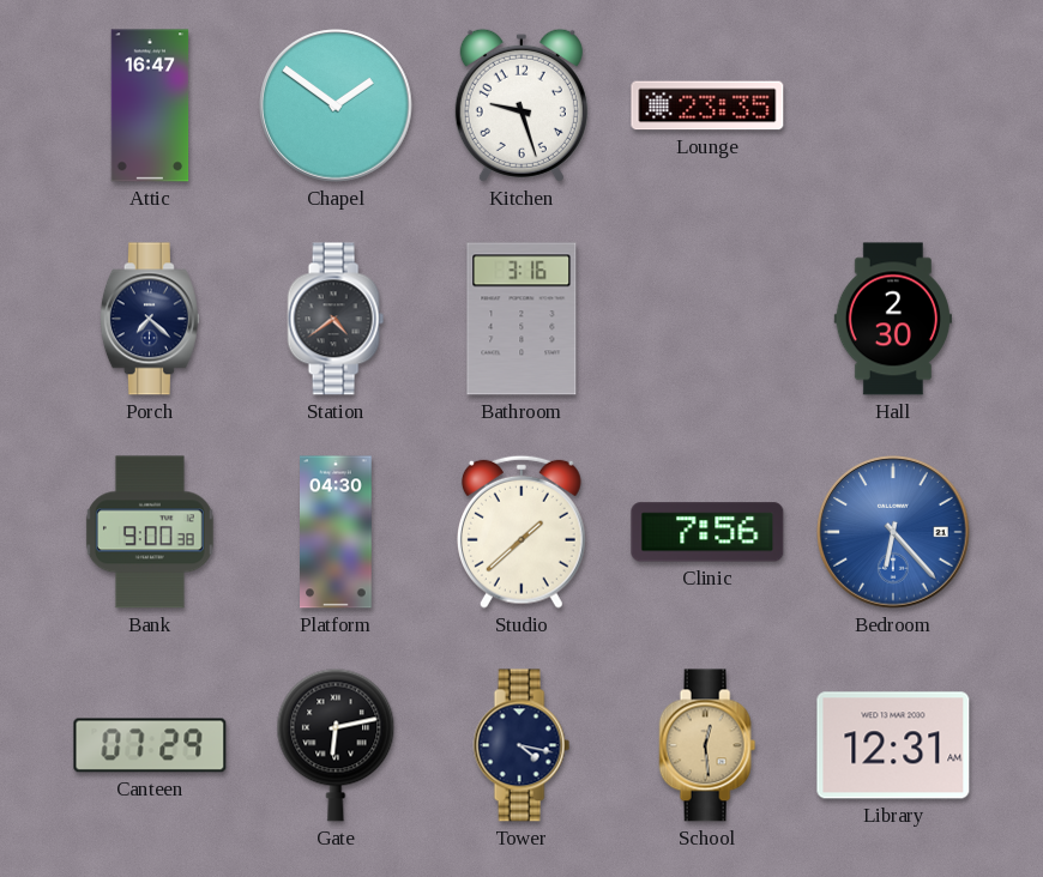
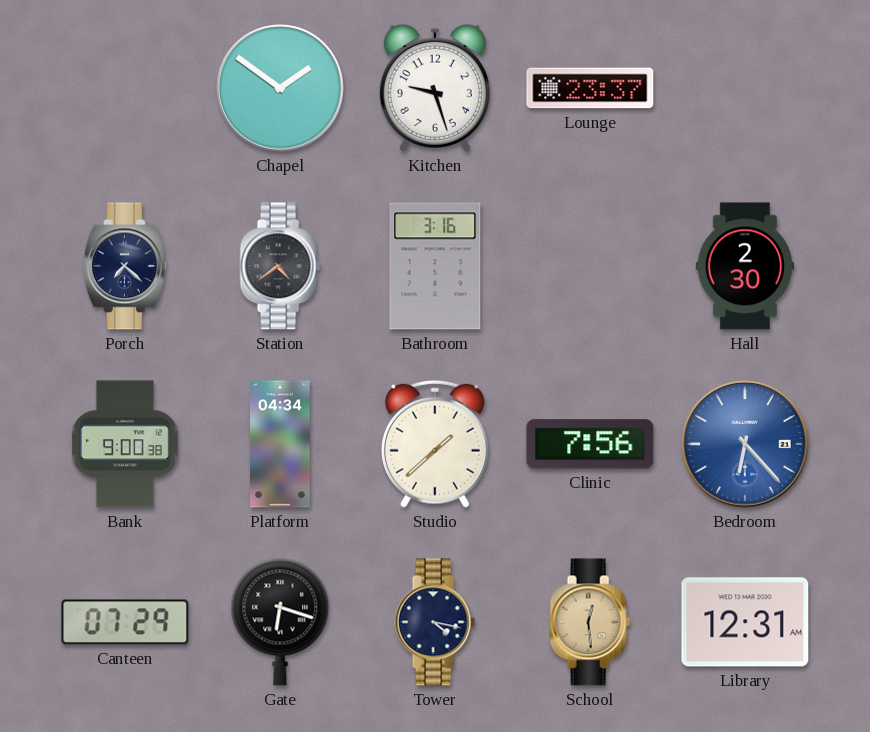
Attic: 16:47 -> none
Lounge: 23:35 -> 23:37
Platform: 04:30 -> 04:34
Gate: 6:13 -> 6:18
